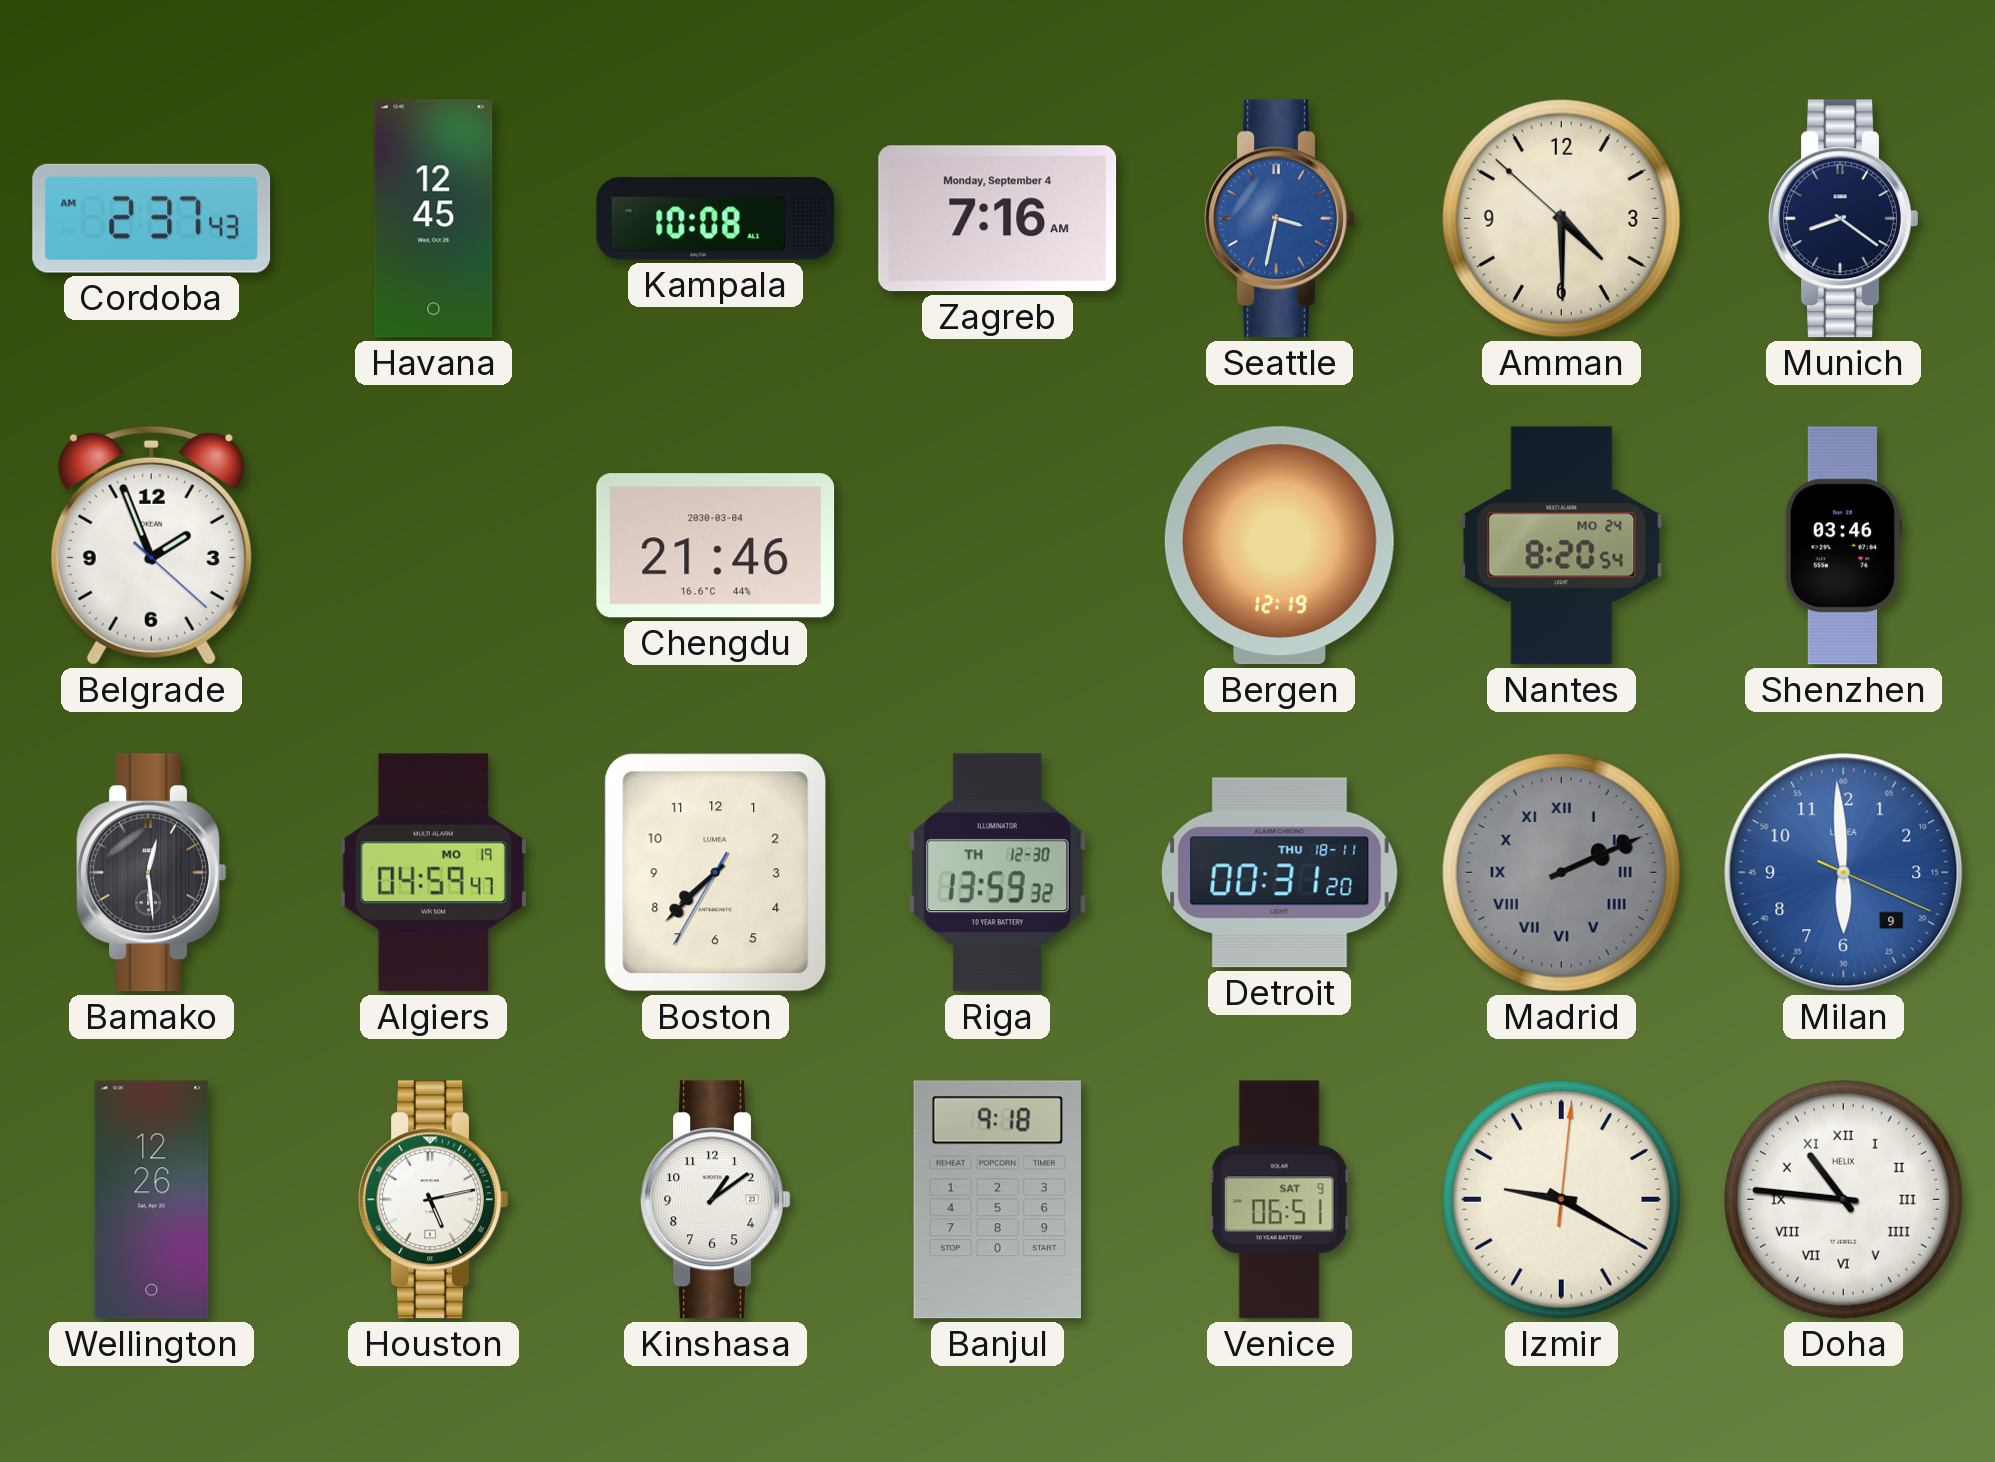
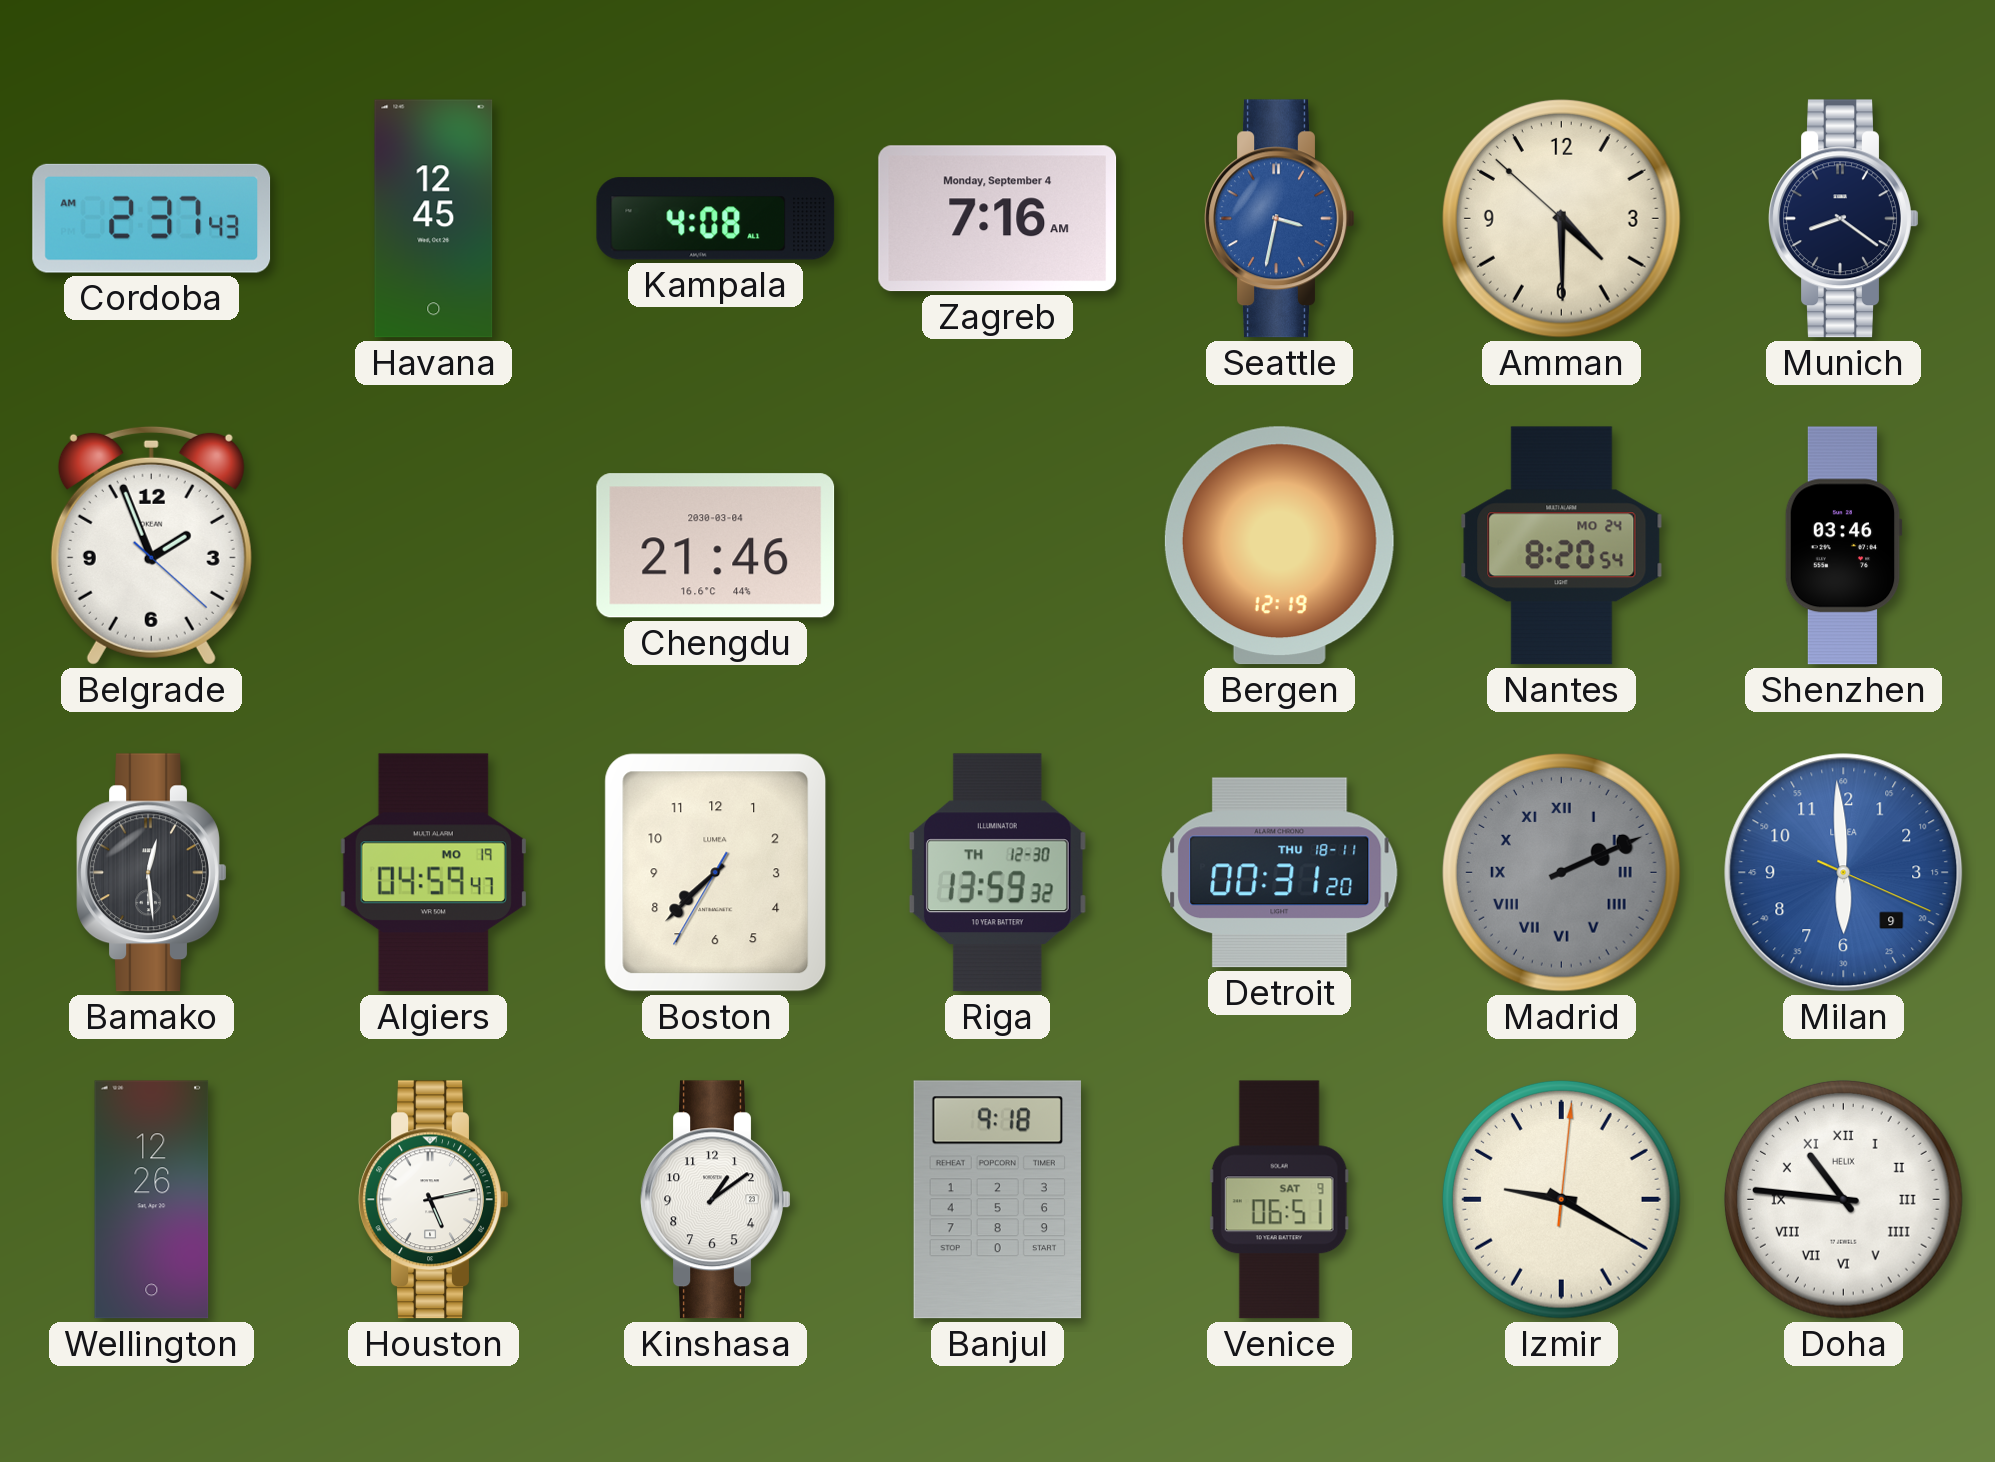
Kampala: 10:08 -> 4:08
